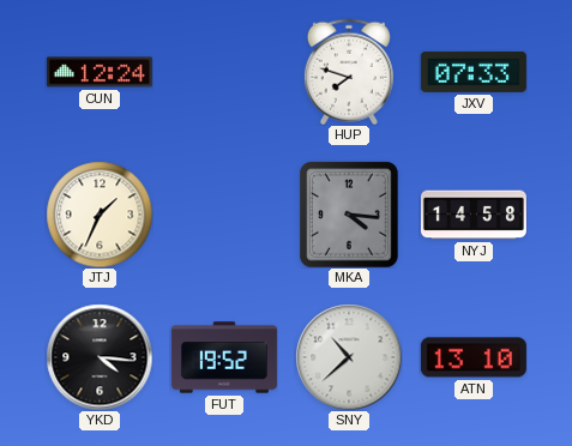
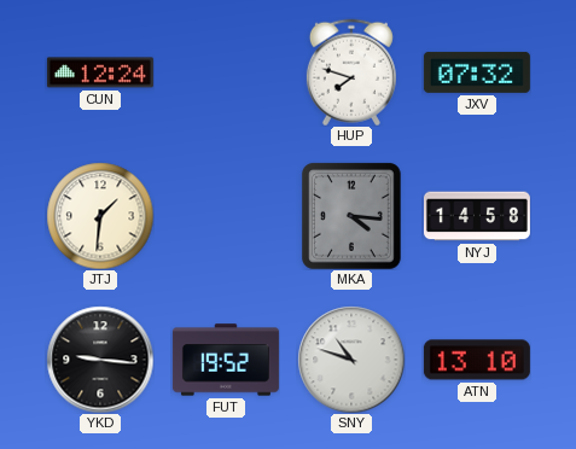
JXV: 07:33 -> 07:32
JTJ: 1:34 -> 1:31
YKD: 4:16 -> 9:16
SNY: 10:38 -> 10:48
